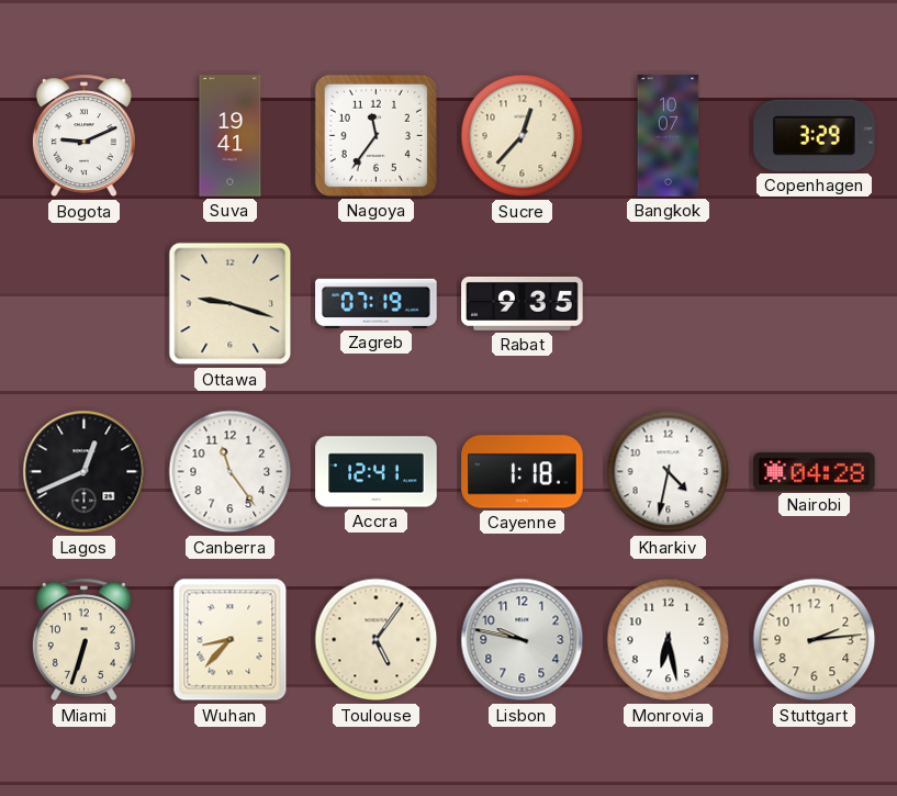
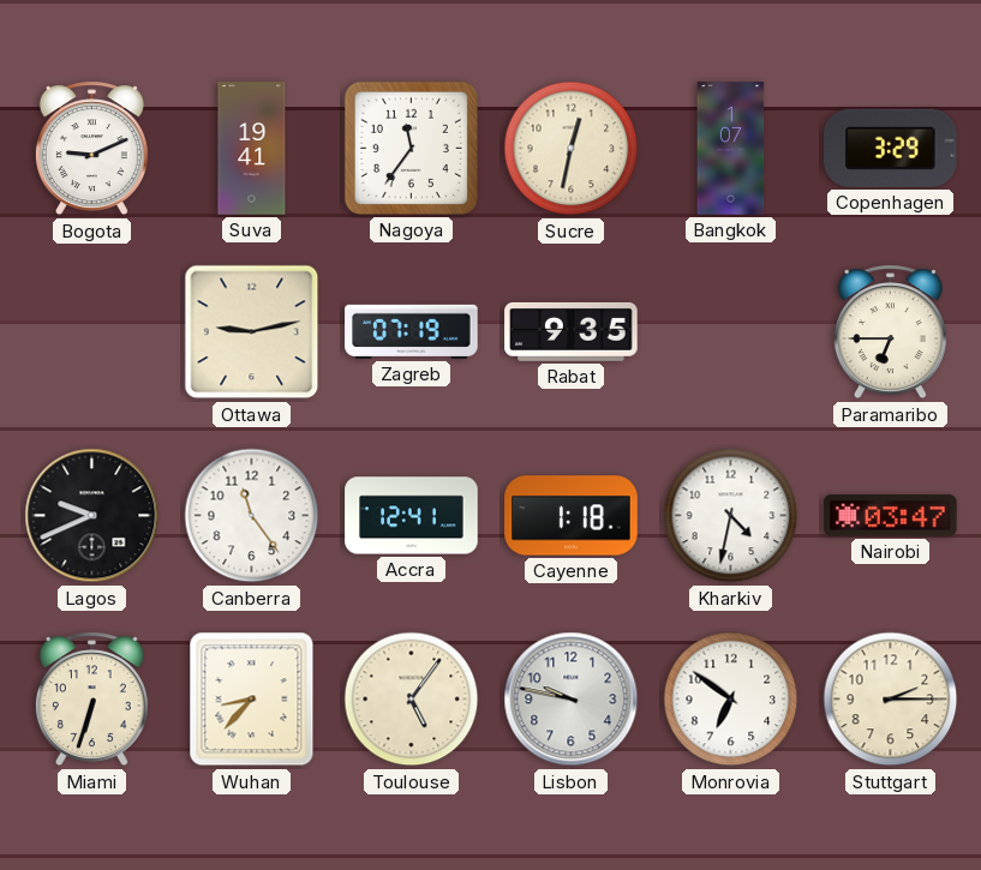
Sucre: 12:37 -> 12:32
Bangkok: 10:07 -> 1:07
Ottawa: 9:18 -> 9:13
Paramaribo: none -> 6:45
Lagos: 12:41 -> 9:41
Nairobi: 04:28 -> 03:47
Monrovia: 6:28 -> 6:51
Stuttgart: 2:14 -> 2:15
